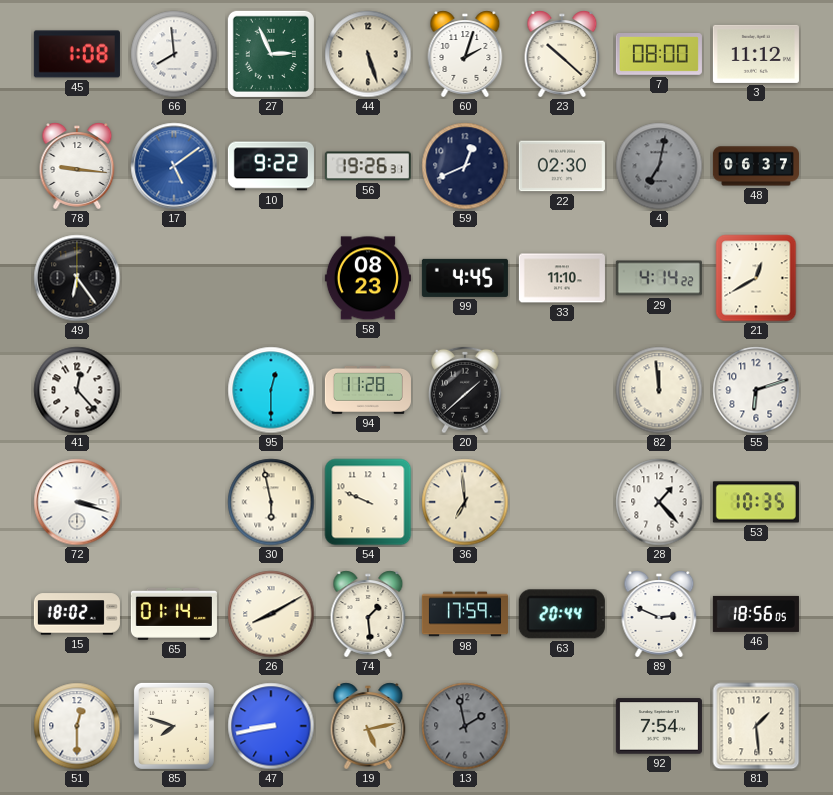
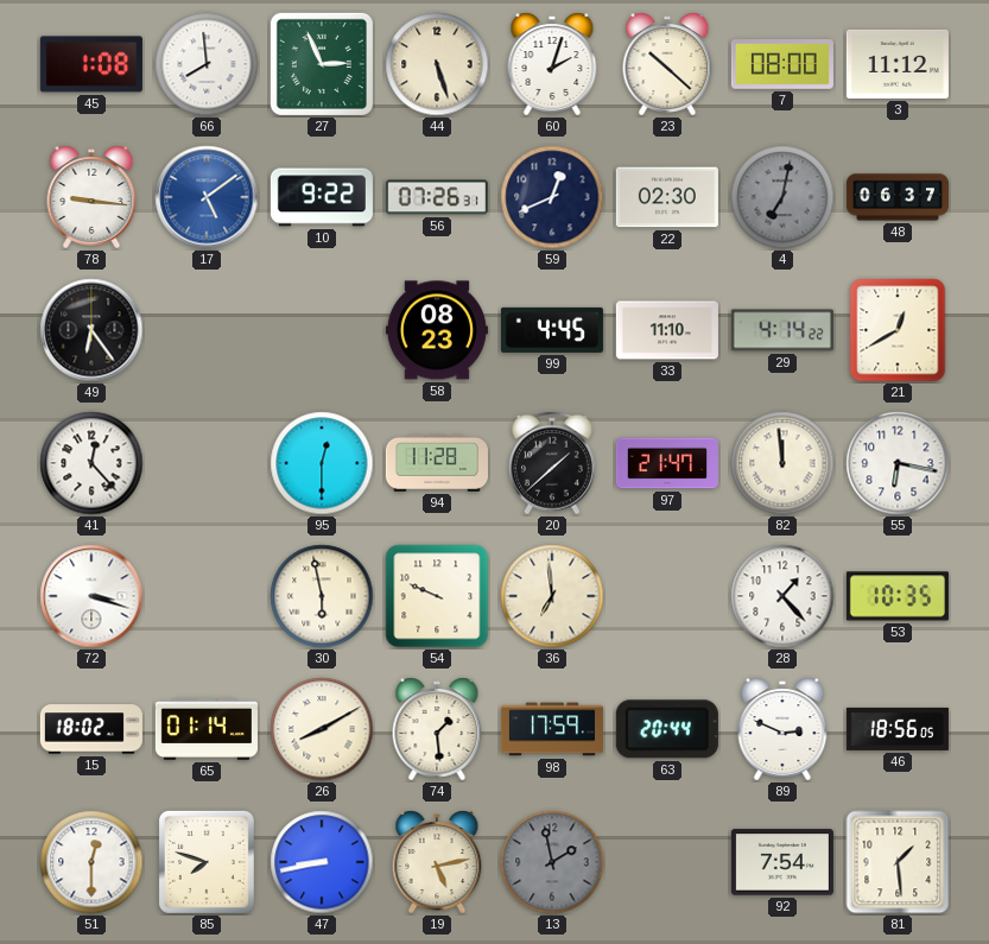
56: 19:26 -> 07:26
97: none -> 21:47
55: 6:12 -> 6:17
